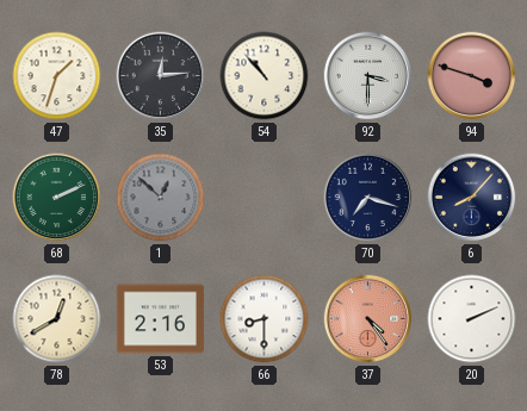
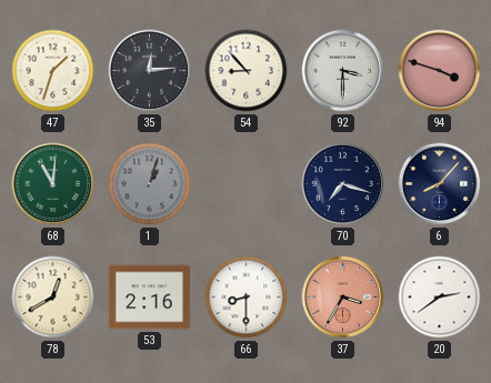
54: 10:53 -> 8:53
68: 2:11 -> 11:01
1: 12:52 -> 1:03
37: 4:24 -> 3:35
20: 2:11 -> 2:39
